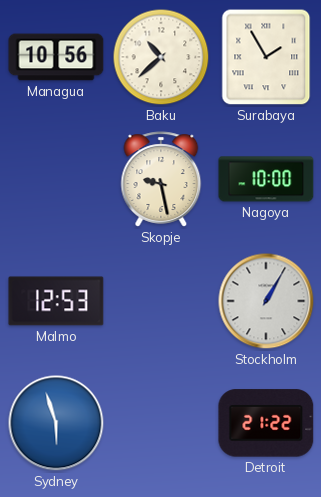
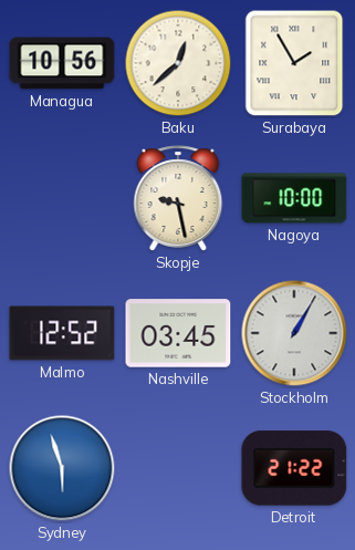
Baku: 10:38 -> 12:38
Malmo: 12:53 -> 12:52
Nashville: none -> 03:45
